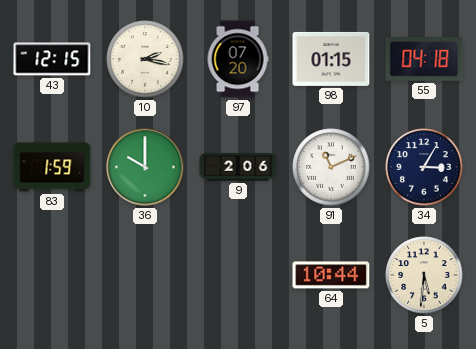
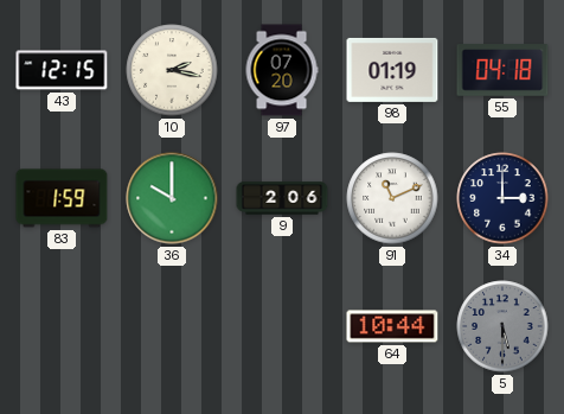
98: 01:15 -> 01:19
34: 3:05 -> 3:00
5: 5:31 -> 5:30
5 dial: cream -> grey
